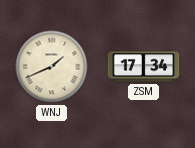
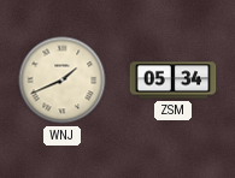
ZSM: 17:34 -> 05:34
